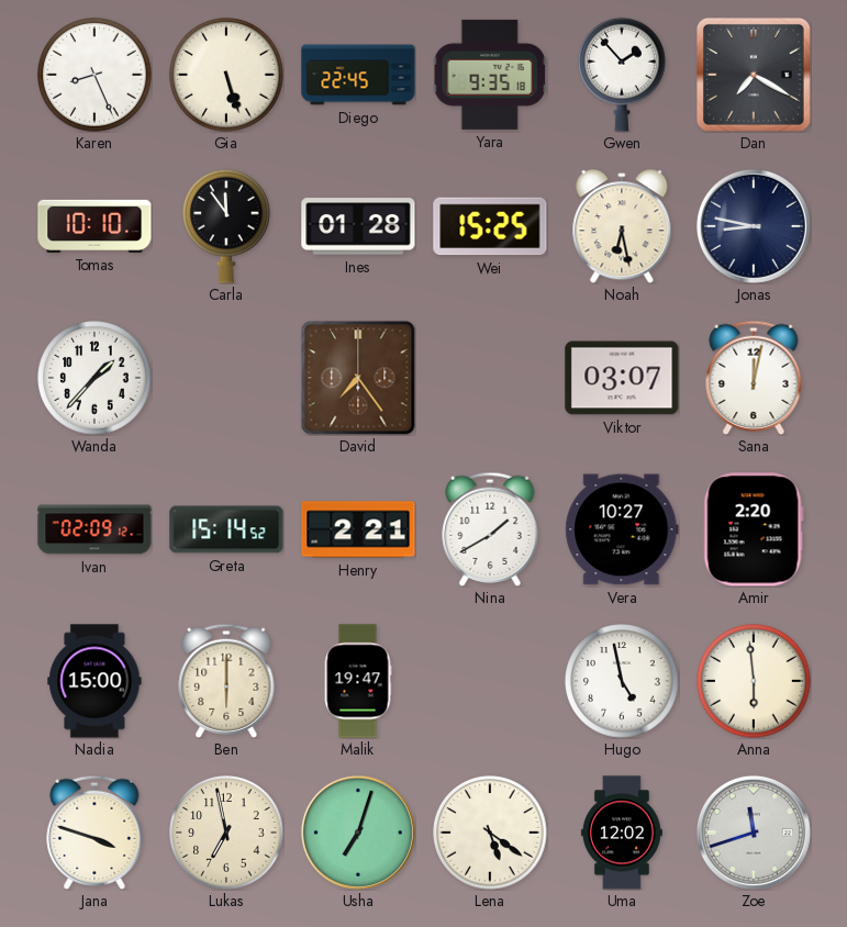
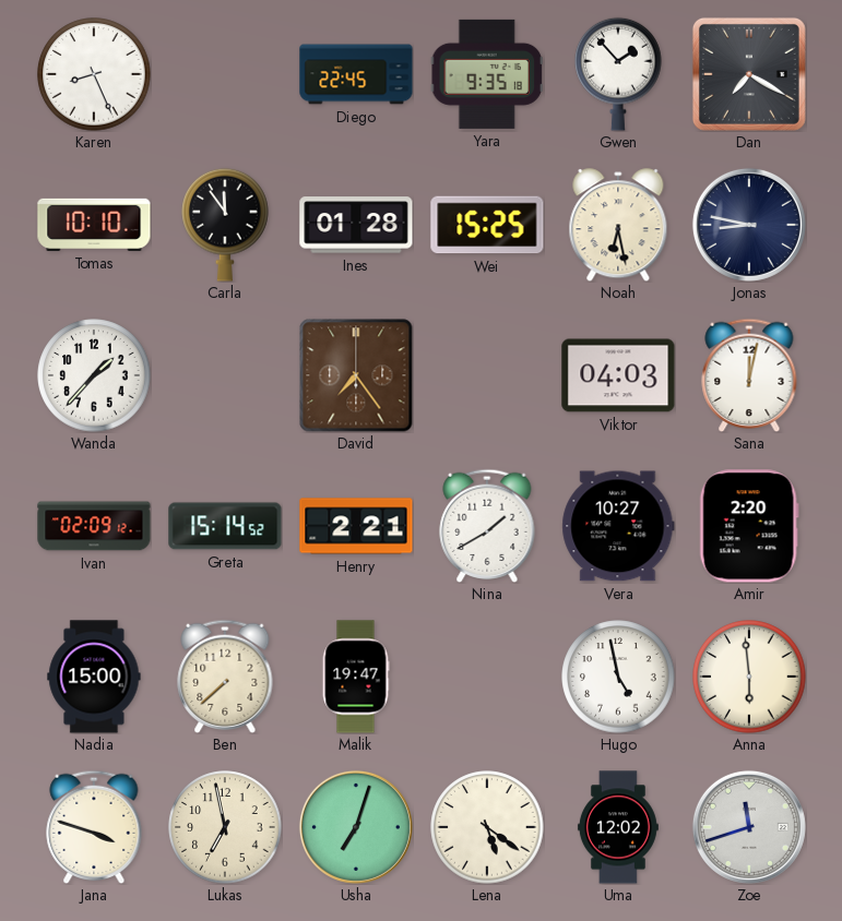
Gia: 5:27 -> none
Viktor: 03:07 -> 04:03
Ben: 6:00 -> 7:38
